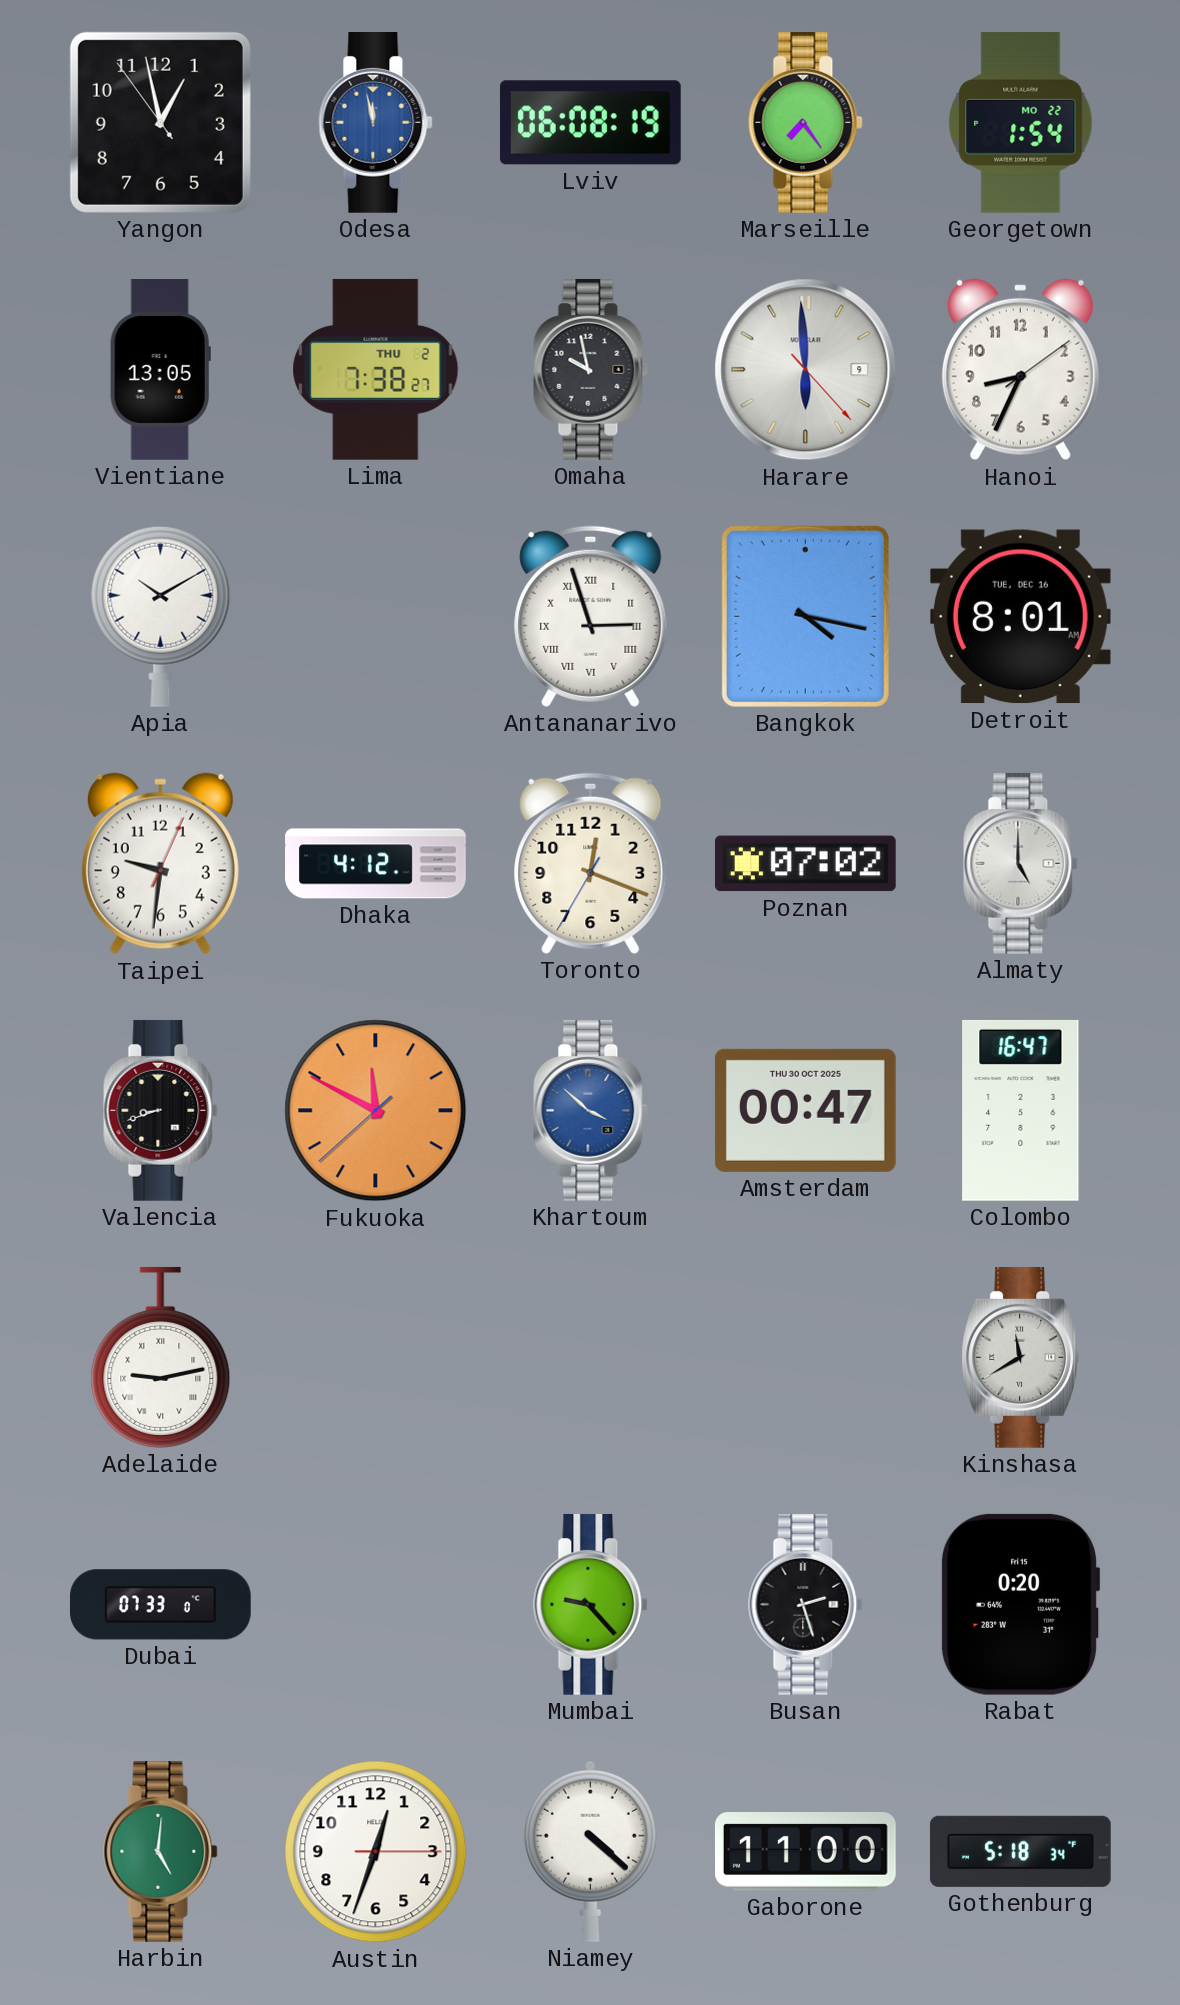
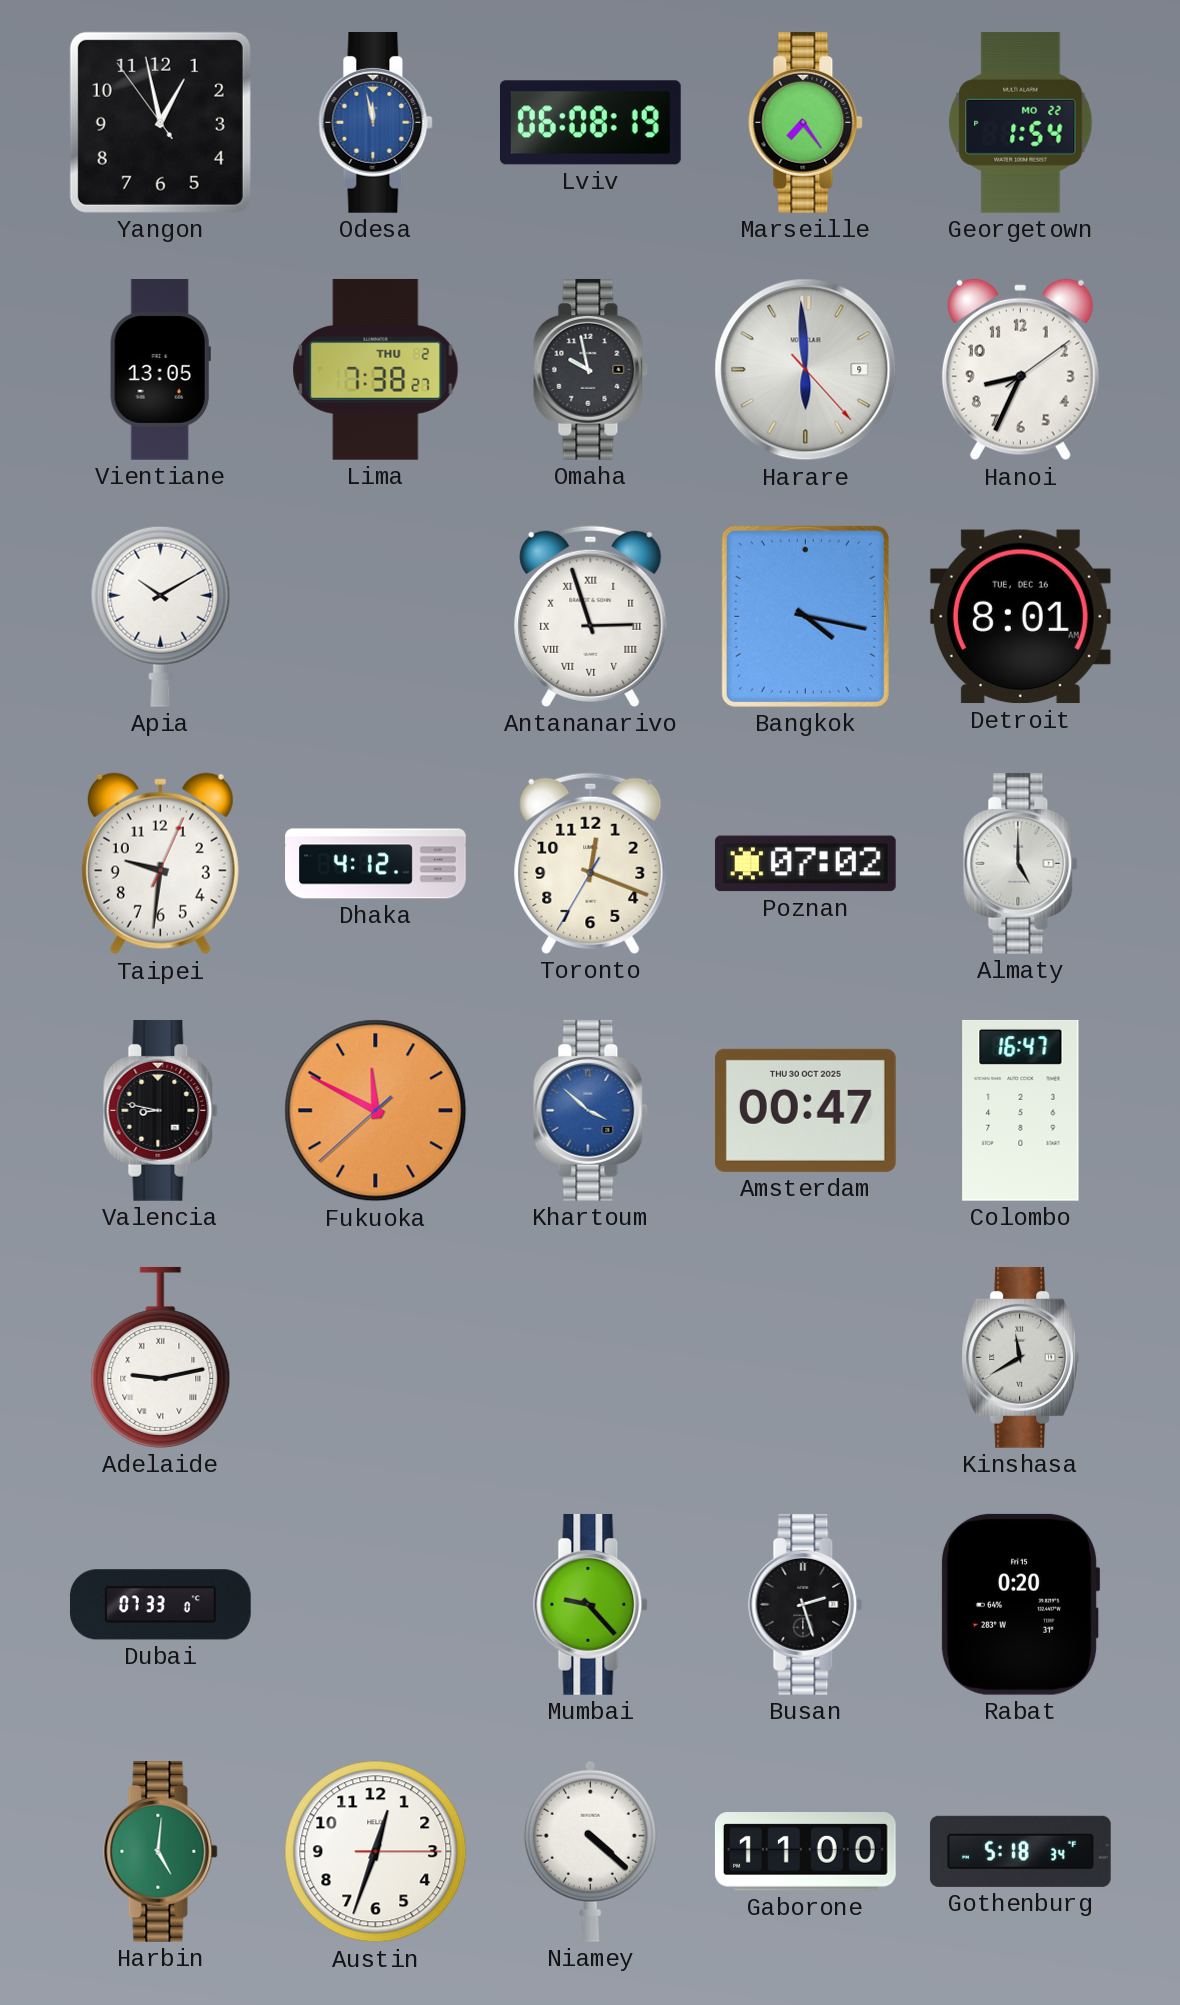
Valencia: 8:42 -> 8:47
